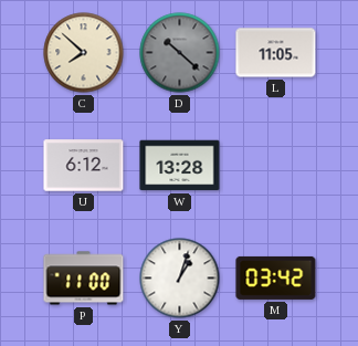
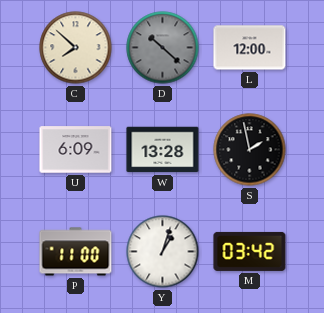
L: 11:05 -> 12:00
U: 6:12 -> 6:09
S: none -> 1:58
